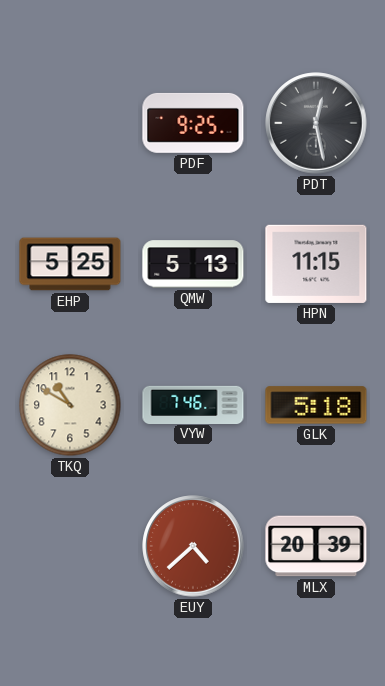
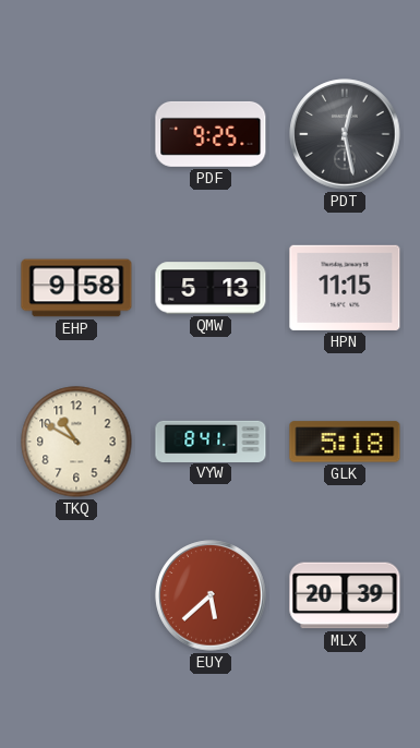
EHP: 5:25 -> 9:58
VYW: 7:46 -> 8:41
EUY: 4:38 -> 5:38
